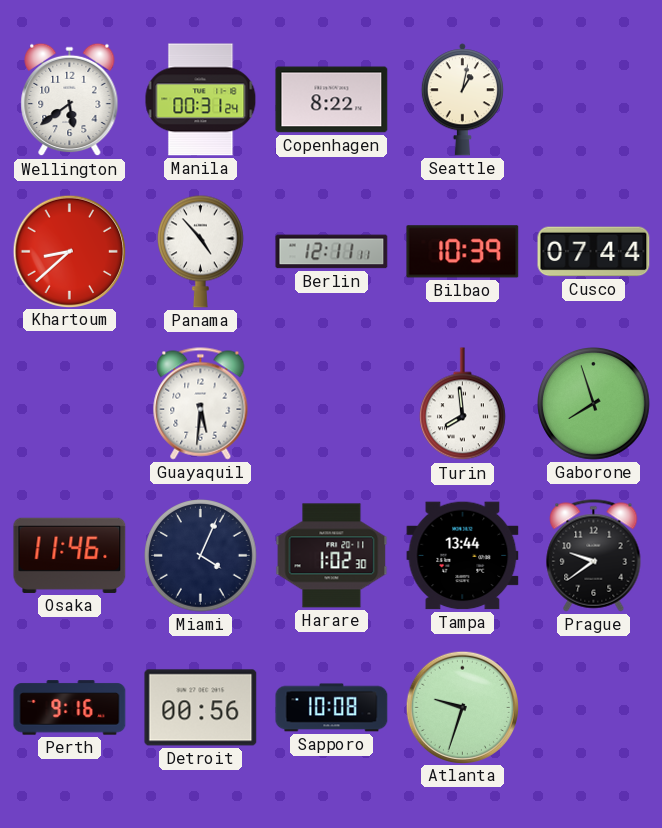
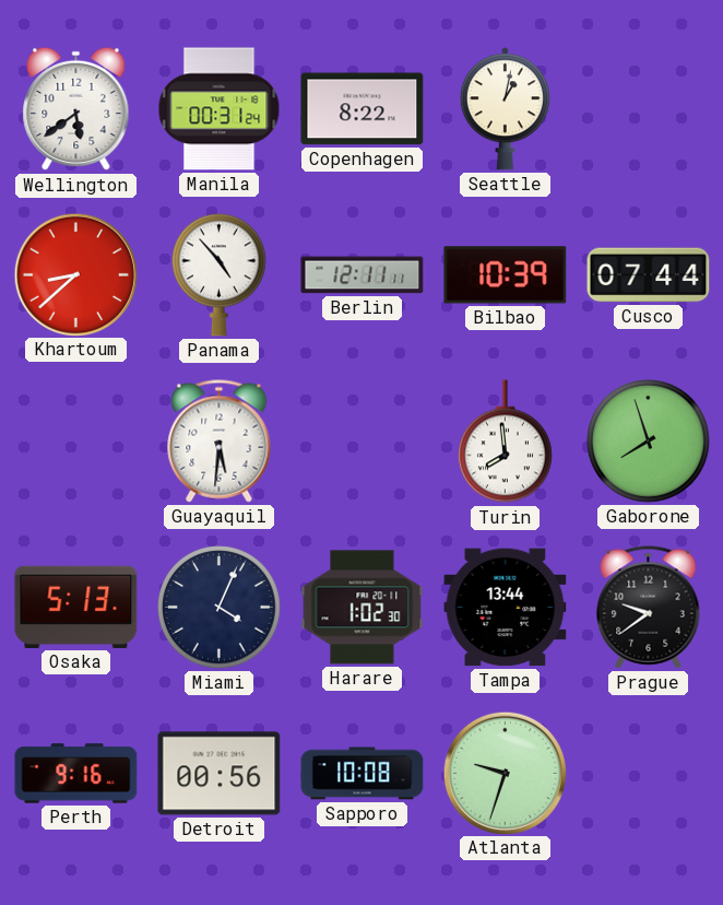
Osaka: 11:46 -> 5:13
